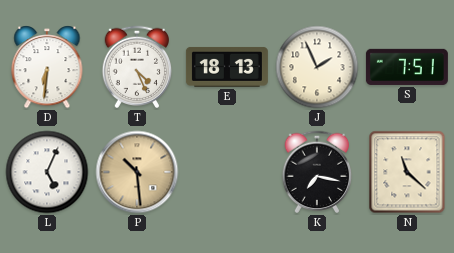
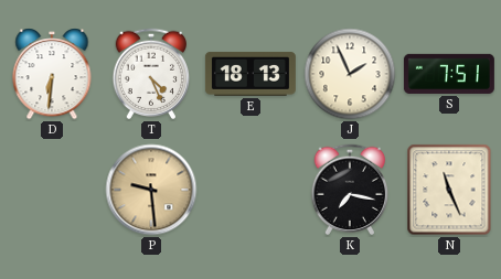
L: 5:04 -> none
P: 10:29 -> 9:29
N: 11:22 -> 11:26
